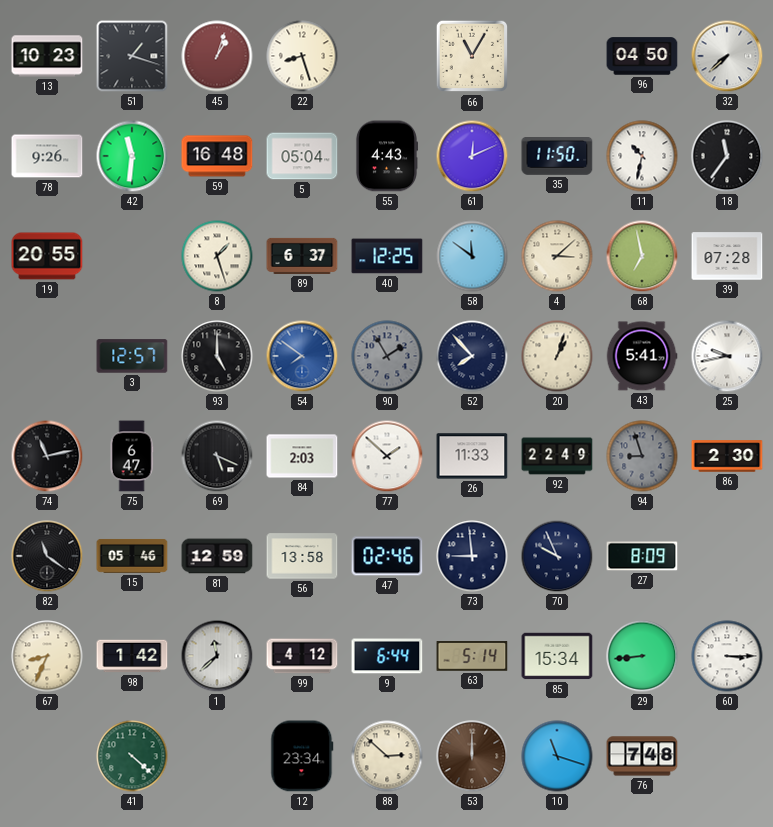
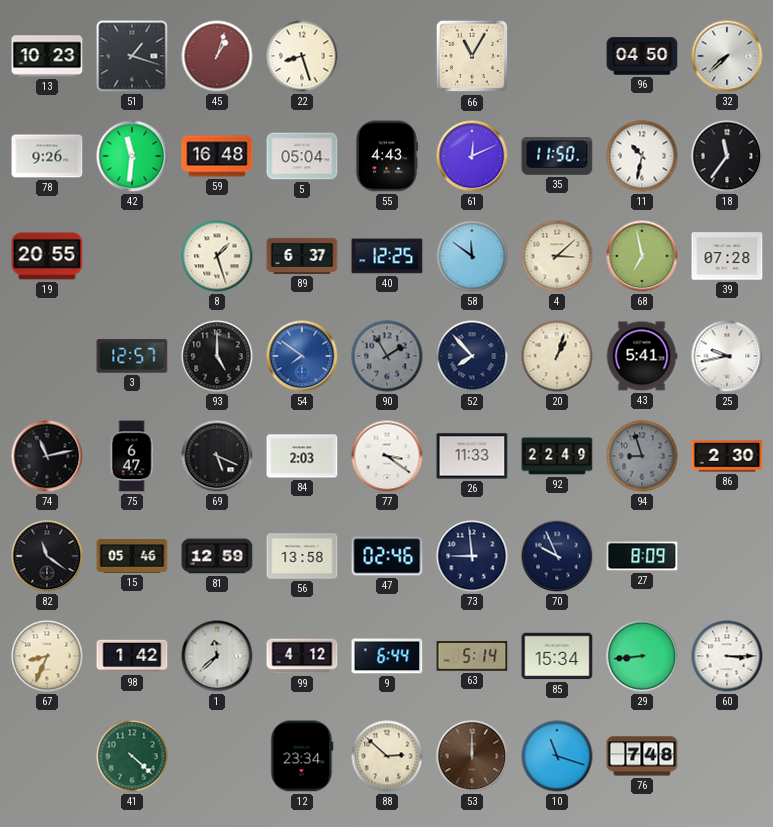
77: 1:52 -> 3:21
